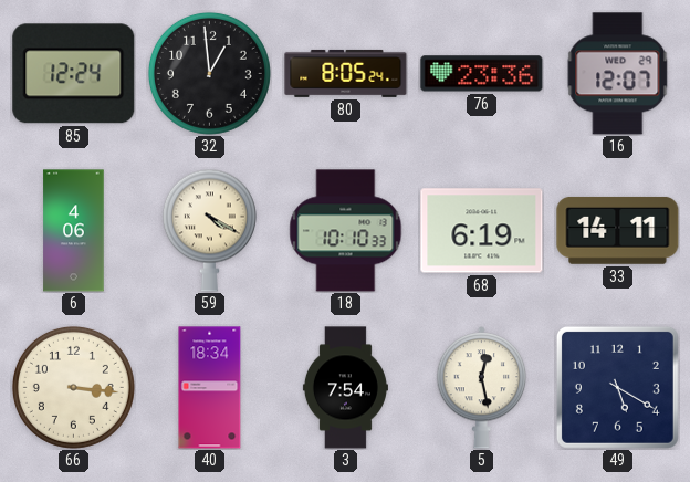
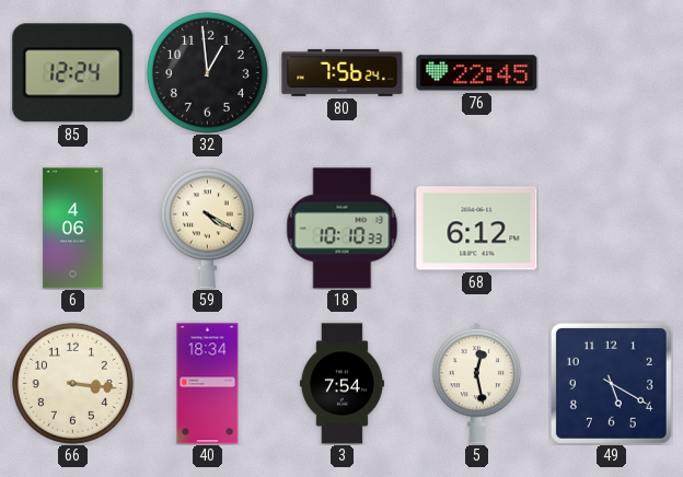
80: 8:05 -> 7:56
76: 23:36 -> 22:45
16: 12:07 -> none
68: 6:19 -> 6:12
33: 14:11 -> none
